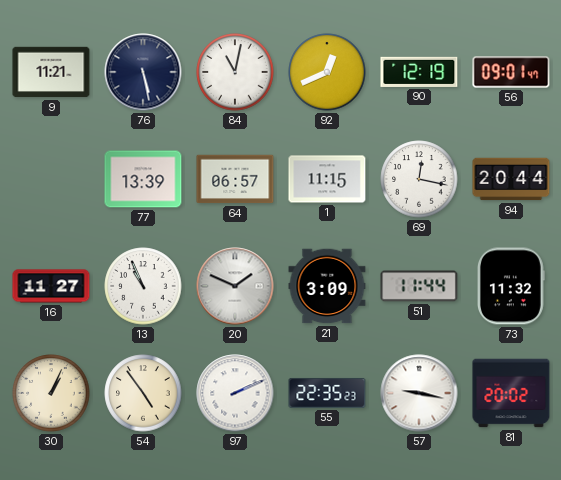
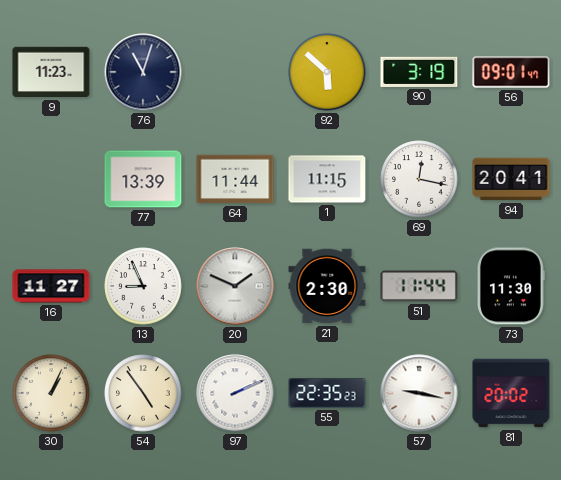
9: 11:21 -> 11:23
76: 5:28 -> 11:03
84: 11:02 -> none
92: 12:41 -> 5:52
90: 12:19 -> 3:19
64: 06:57 -> 11:44
94: 20:44 -> 20:41
13: 10:56 -> 8:56
21: 3:09 -> 2:30
73: 11:32 -> 11:30
